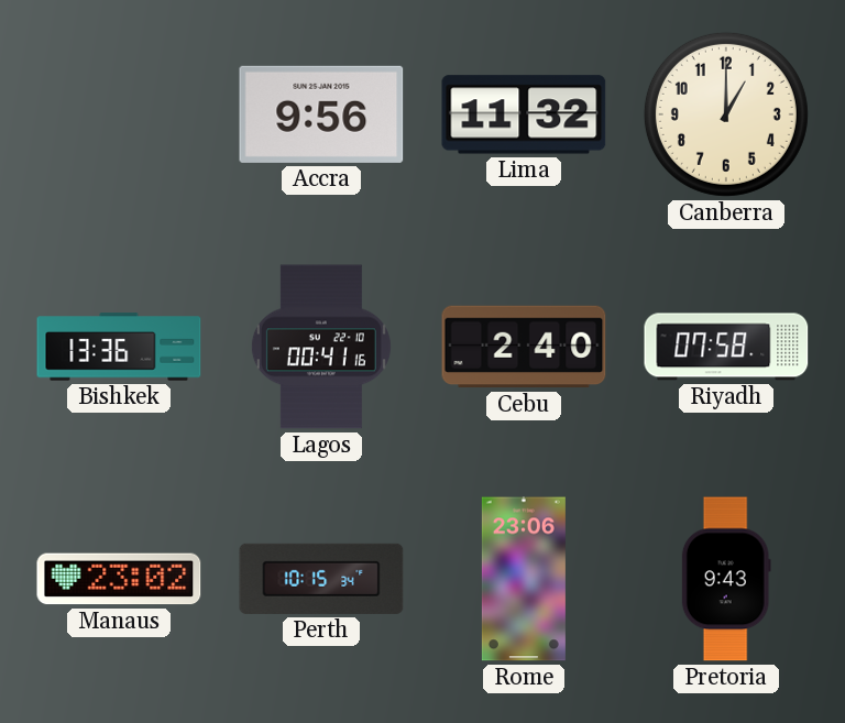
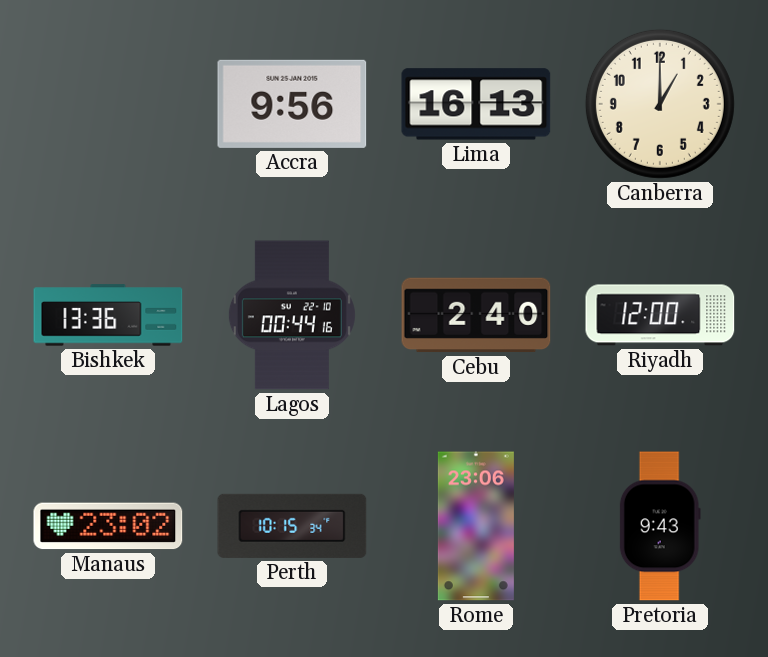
Lima: 11:32 -> 16:13
Lagos: 00:41 -> 00:44
Riyadh: 07:58 -> 12:00
